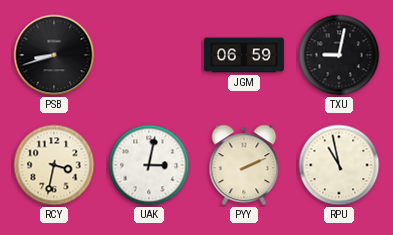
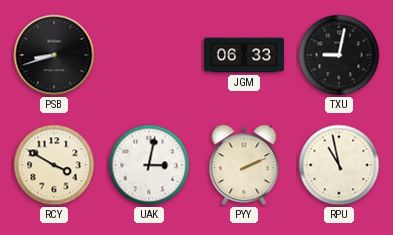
JGM: 06:59 -> 06:33
RCY: 3:32 -> 3:50
